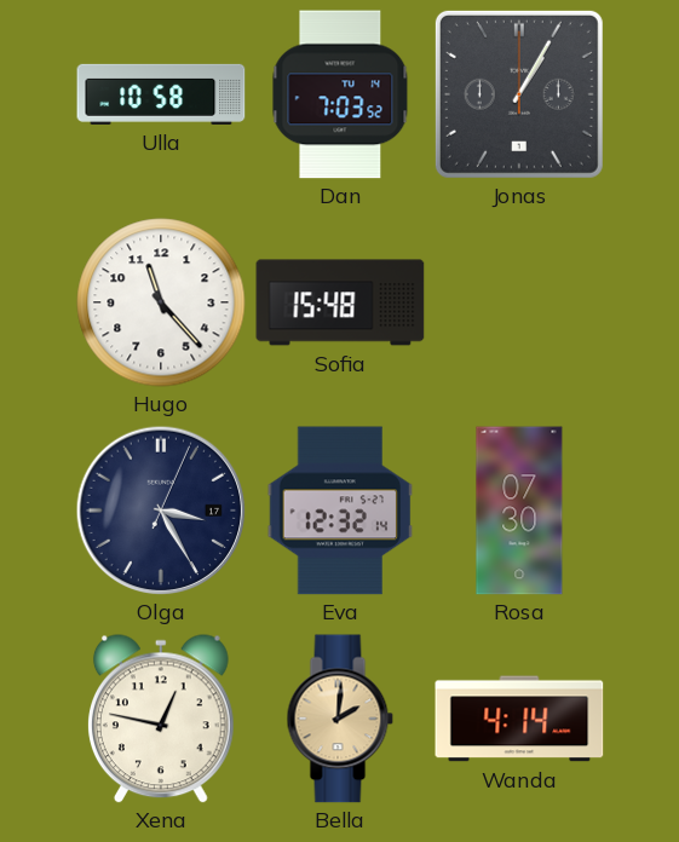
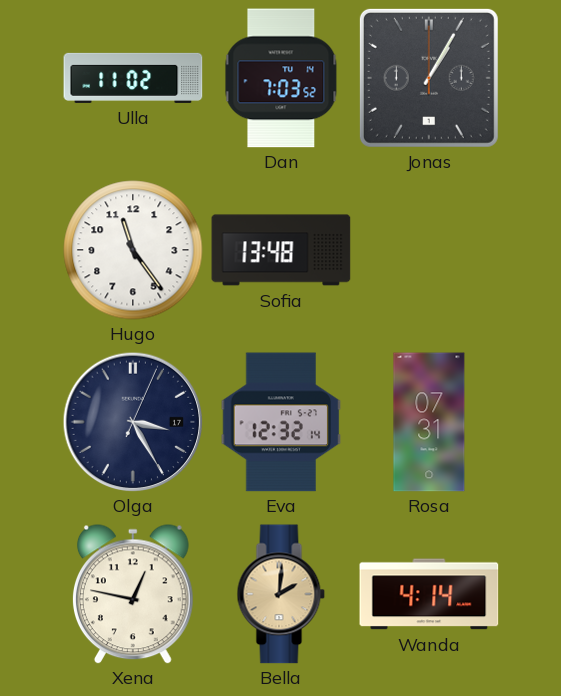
Ulla: 10:58 -> 11:02
Hugo: 11:23 -> 11:24
Sofia: 15:48 -> 13:48
Rosa: 07:30 -> 07:31
